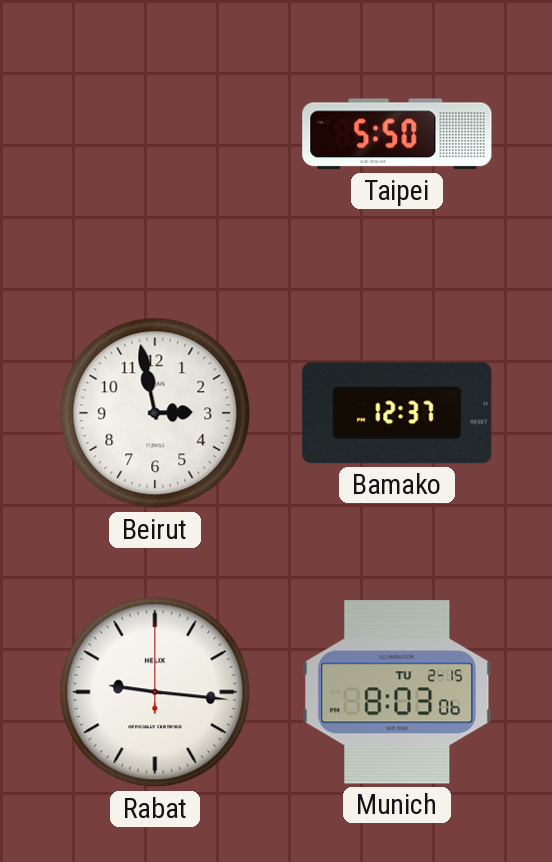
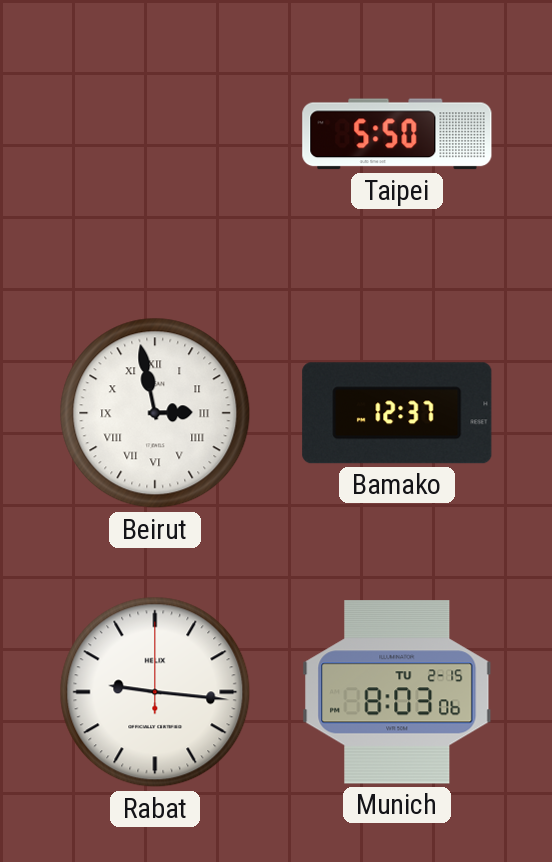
Beirut numerals: Arabic -> Roman
